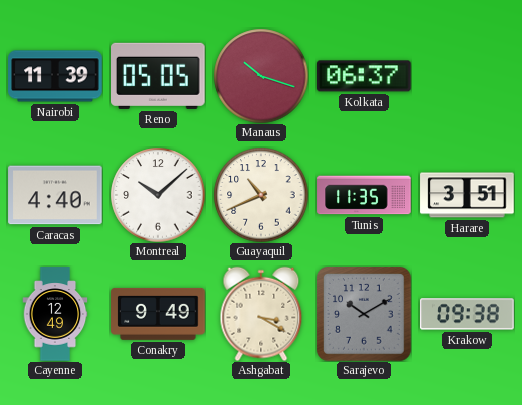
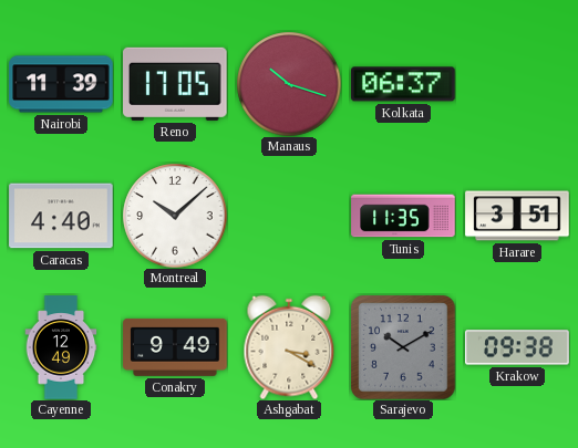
Reno: 05:05 -> 17:05
Guayaquil: 10:41 -> none
